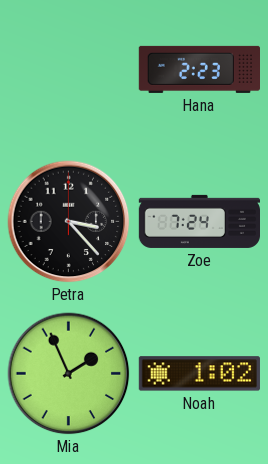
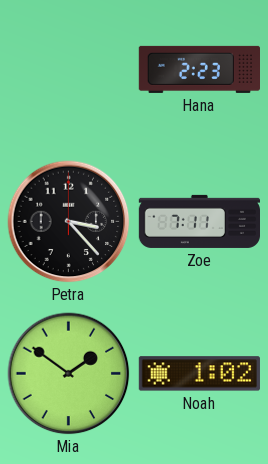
Zoe: 7:24 -> 7:11
Mia: 1:56 -> 1:51
